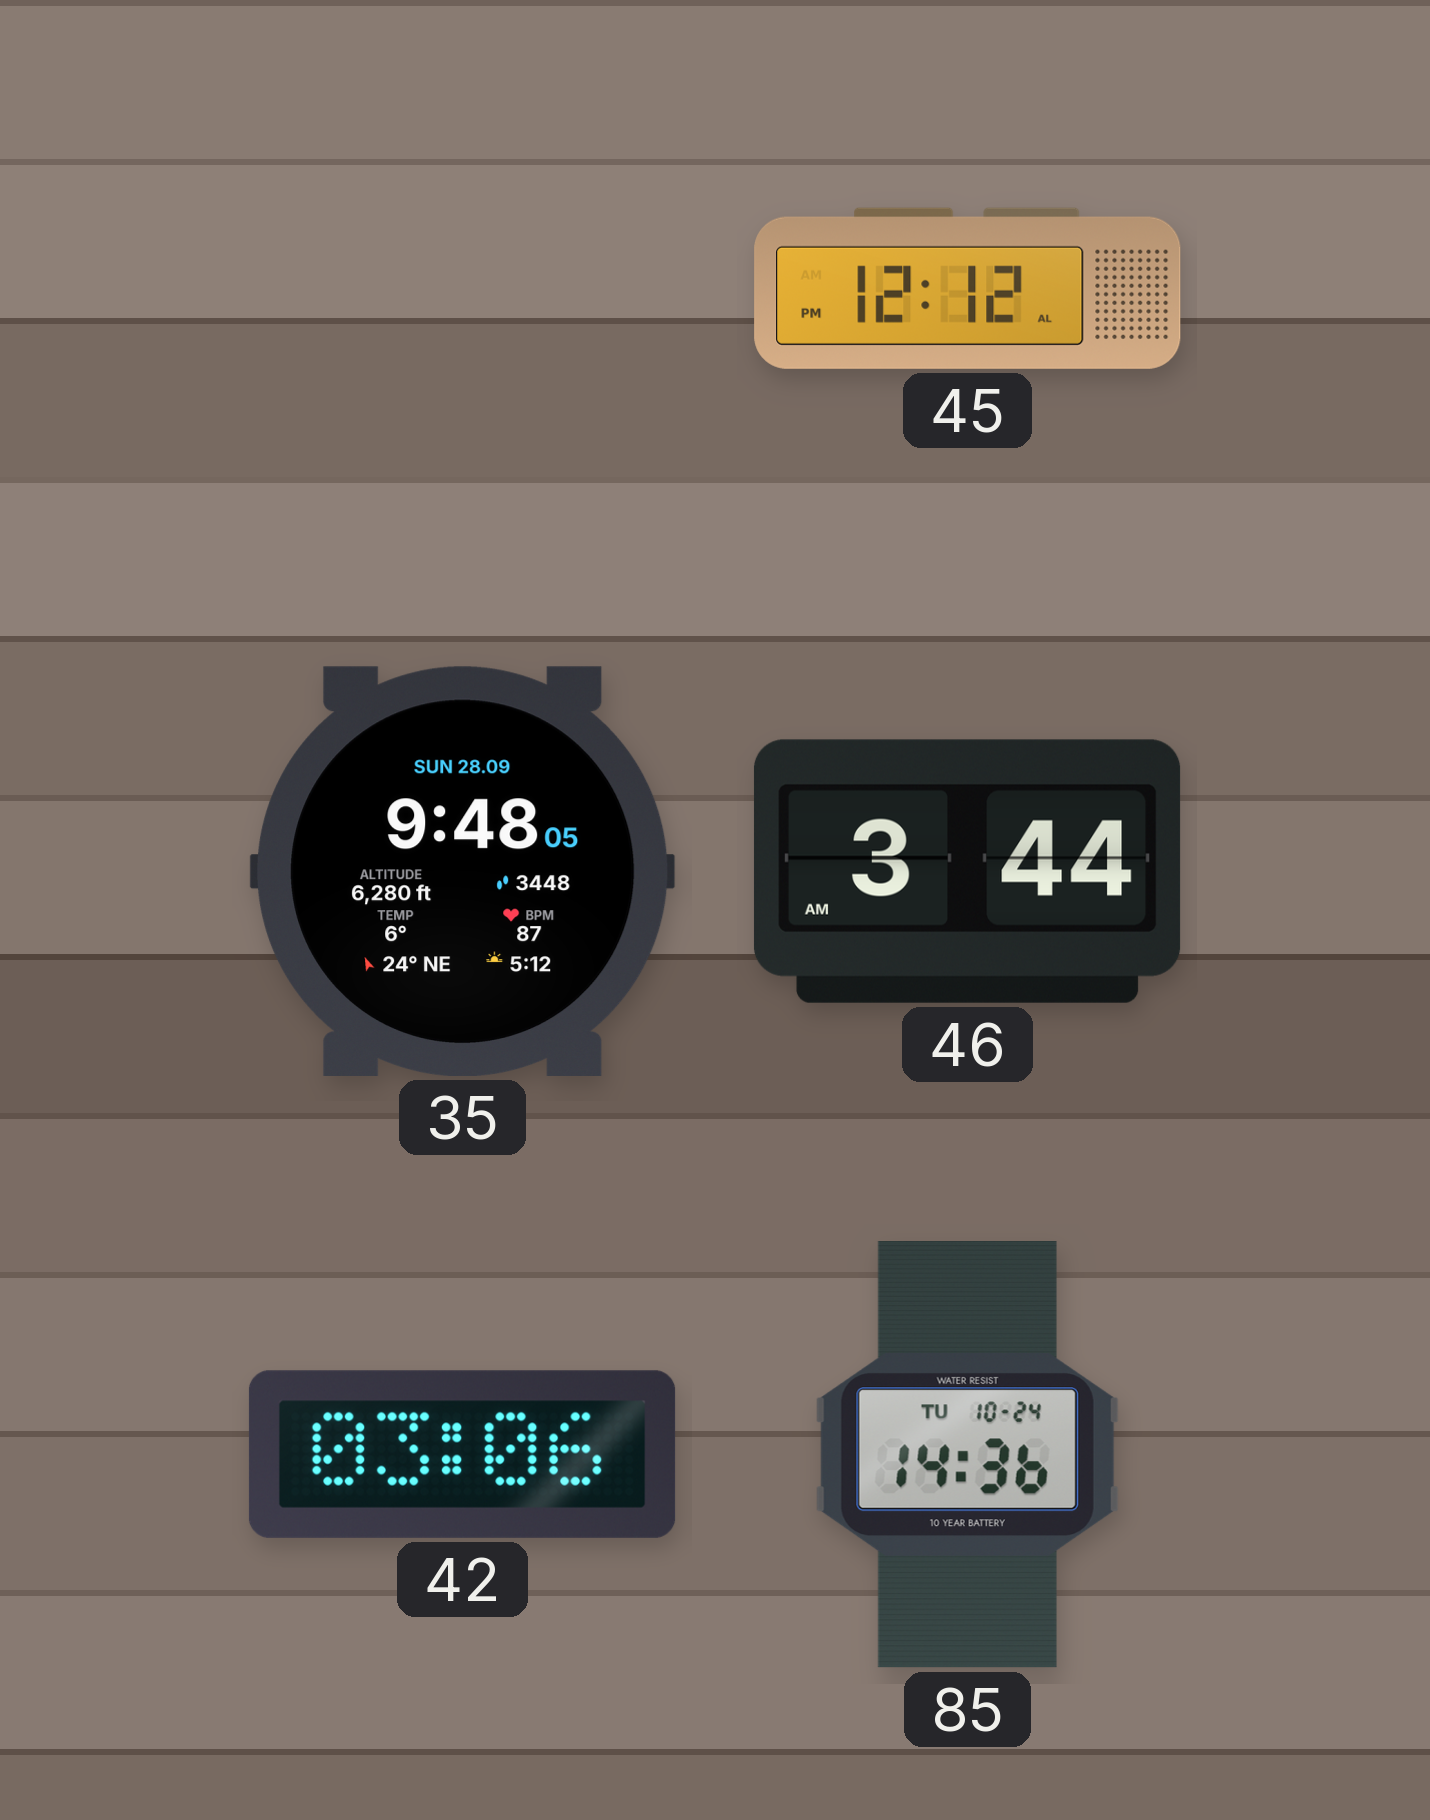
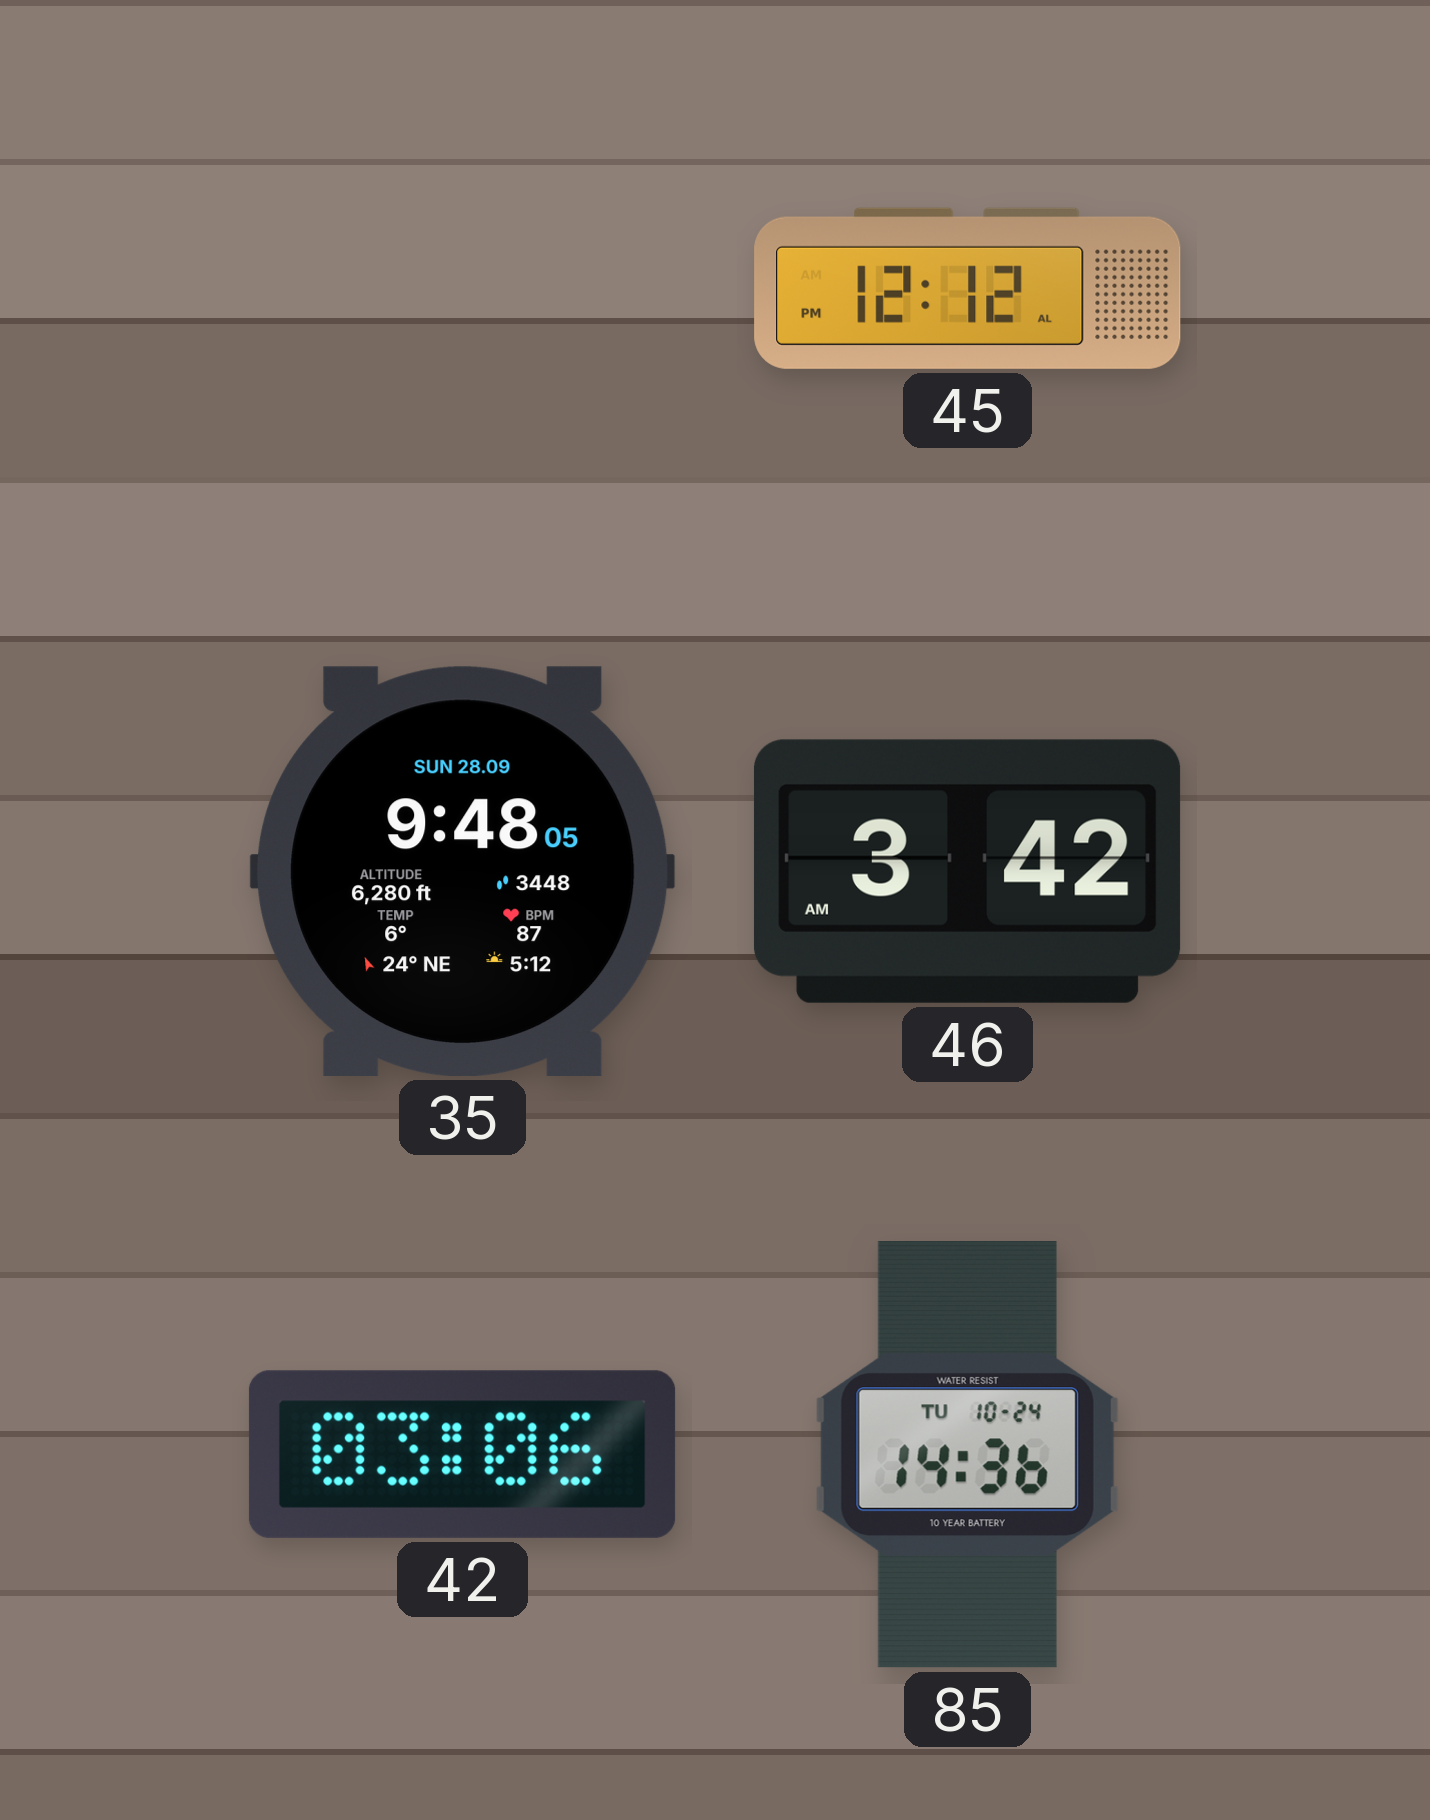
46: 3:44 -> 3:42
